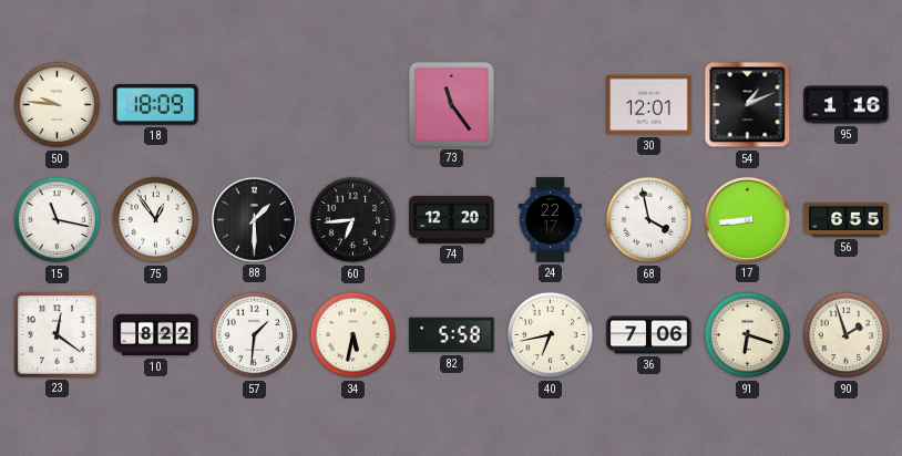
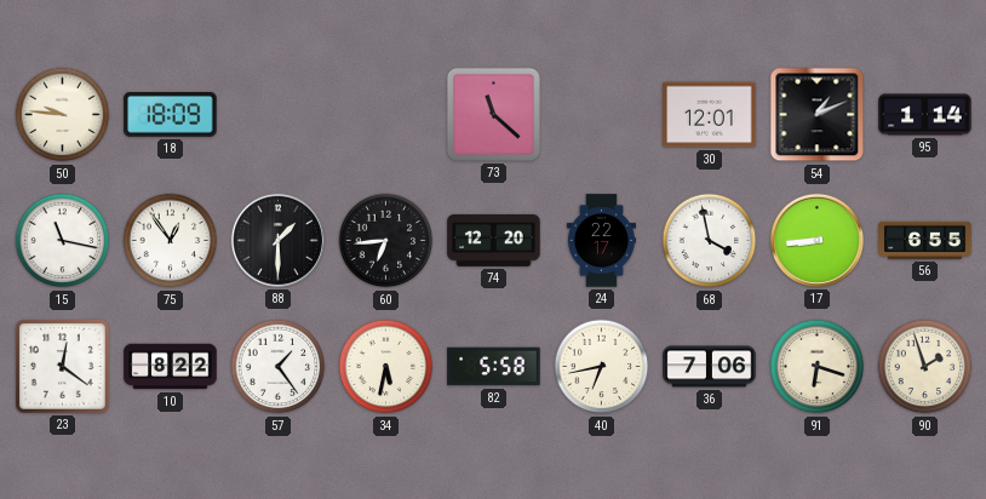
73: 11:24 -> 11:22
95: 1:16 -> 1:14
57: 1:31 -> 1:24
